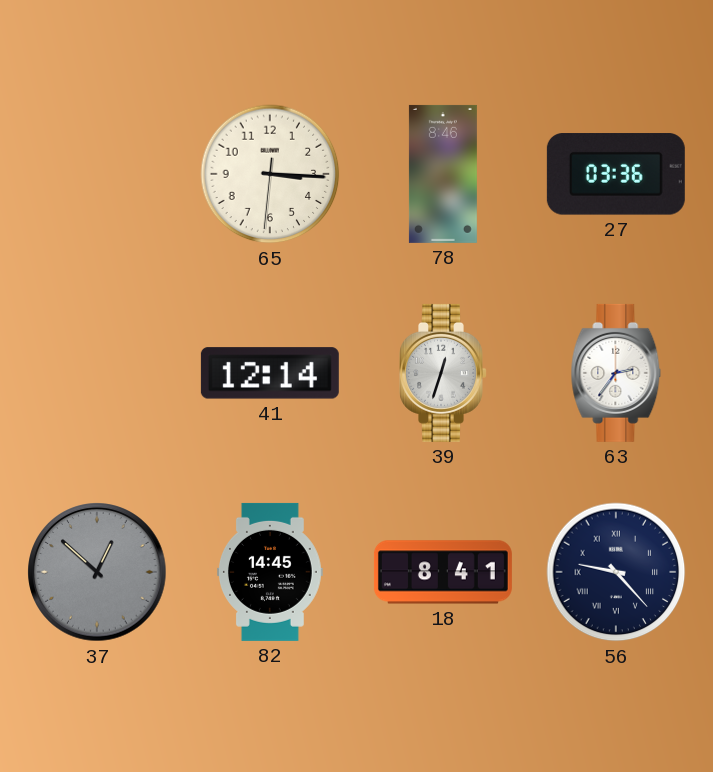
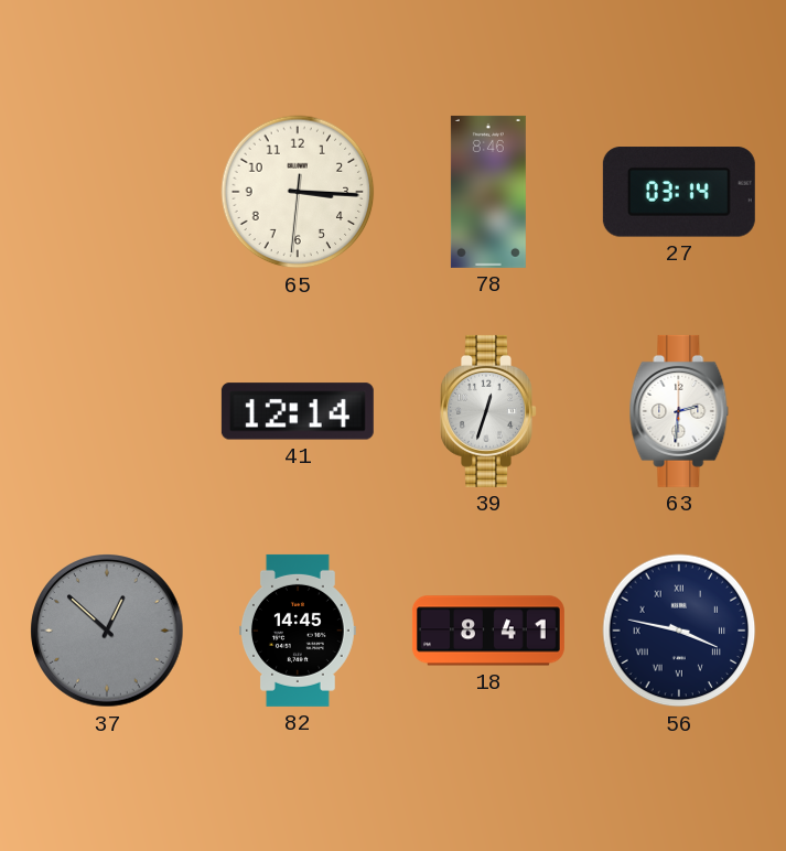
27: 03:36 -> 03:14
63: 2:36 -> 2:31
56: 9:23 -> 3:47
